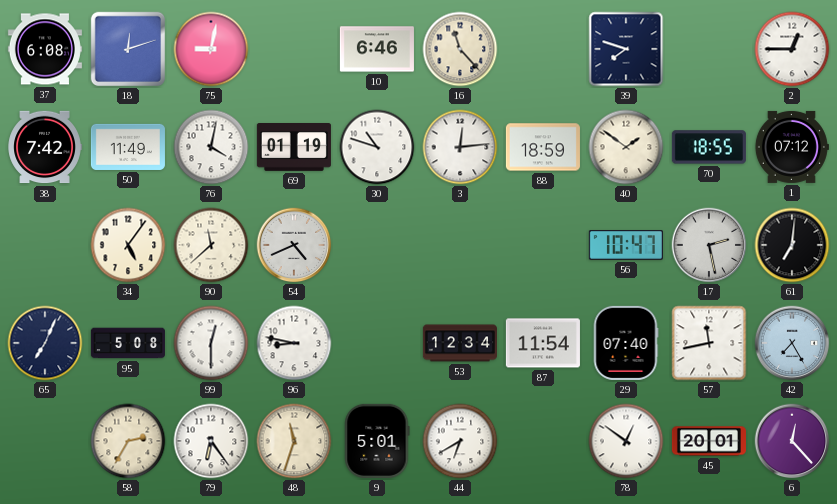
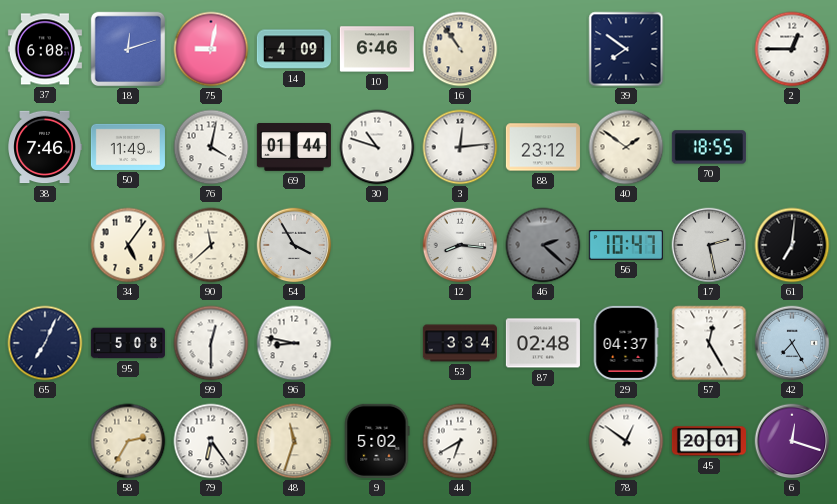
14: none -> 4:09
16: 11:23 -> 10:54
39: 7:48 -> 7:51
38: 7:42 -> 7:46
69: 01:19 -> 01:44
88: 18:59 -> 23:12
1: 07:12 -> none
54: 4:41 -> 3:55
12: none -> 8:16
46: none -> 2:22
53: 12:34 -> 3:34
87: 11:54 -> 02:48
29: 07:40 -> 04:37
57: 11:43 -> 12:25
9: 5:01 -> 5:02
6: 12:23 -> 12:18
